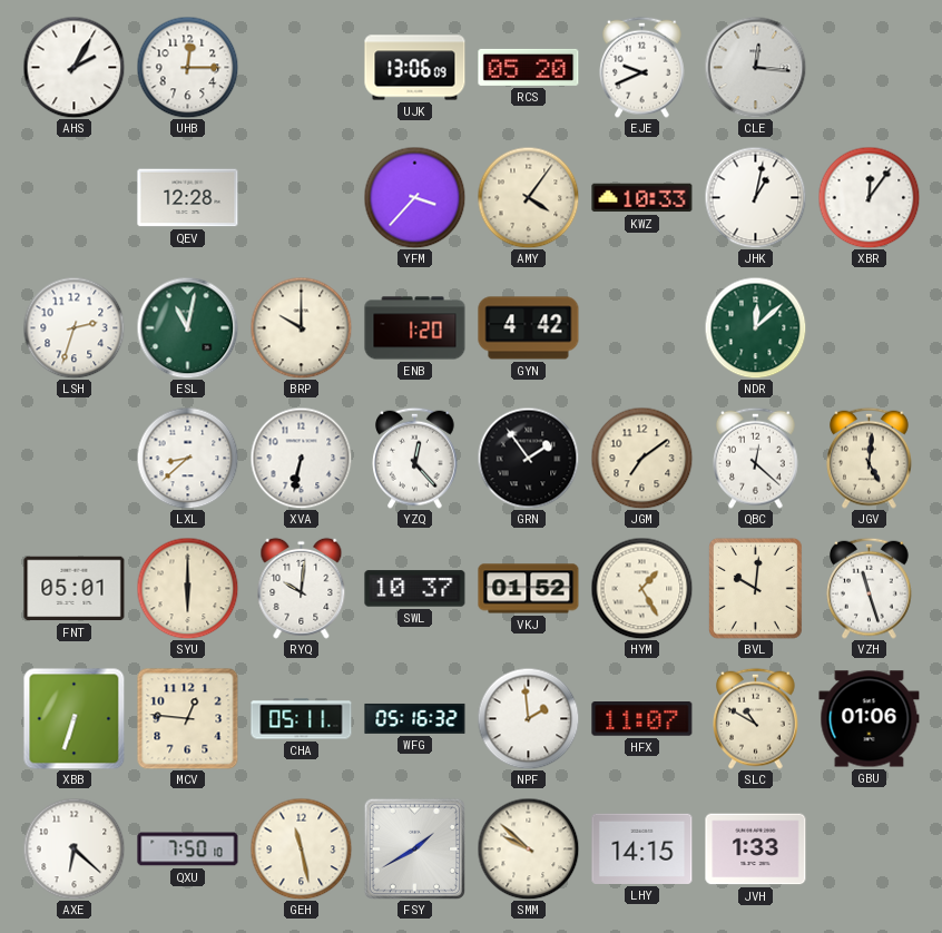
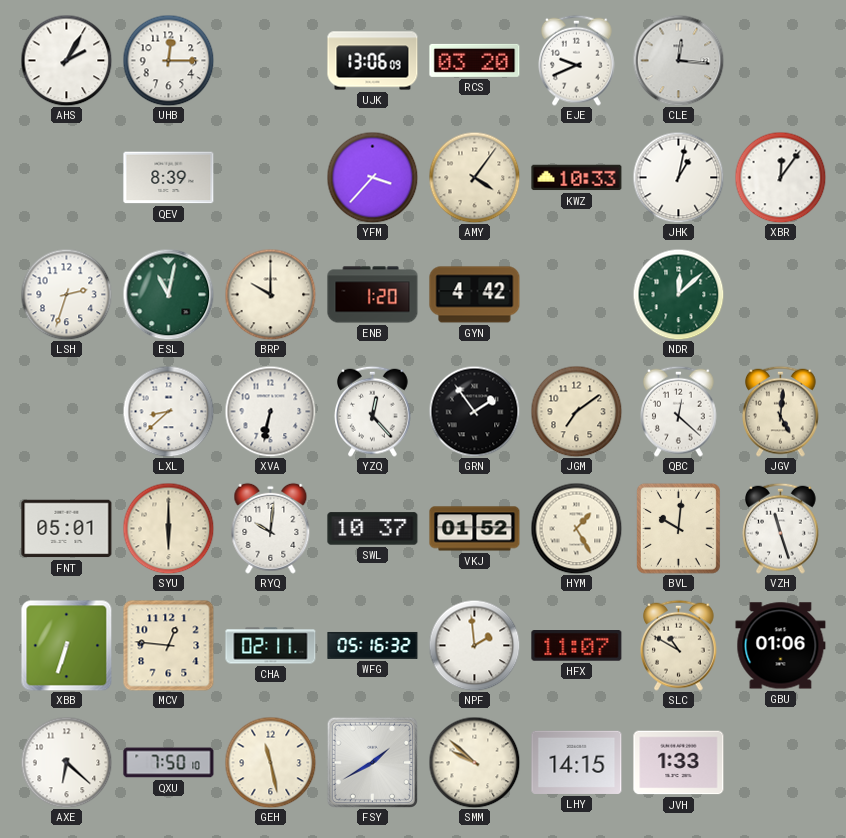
RCS: 05:20 -> 03:20
QEV: 12:28 -> 8:39
CHA: 05:11 -> 02:11
